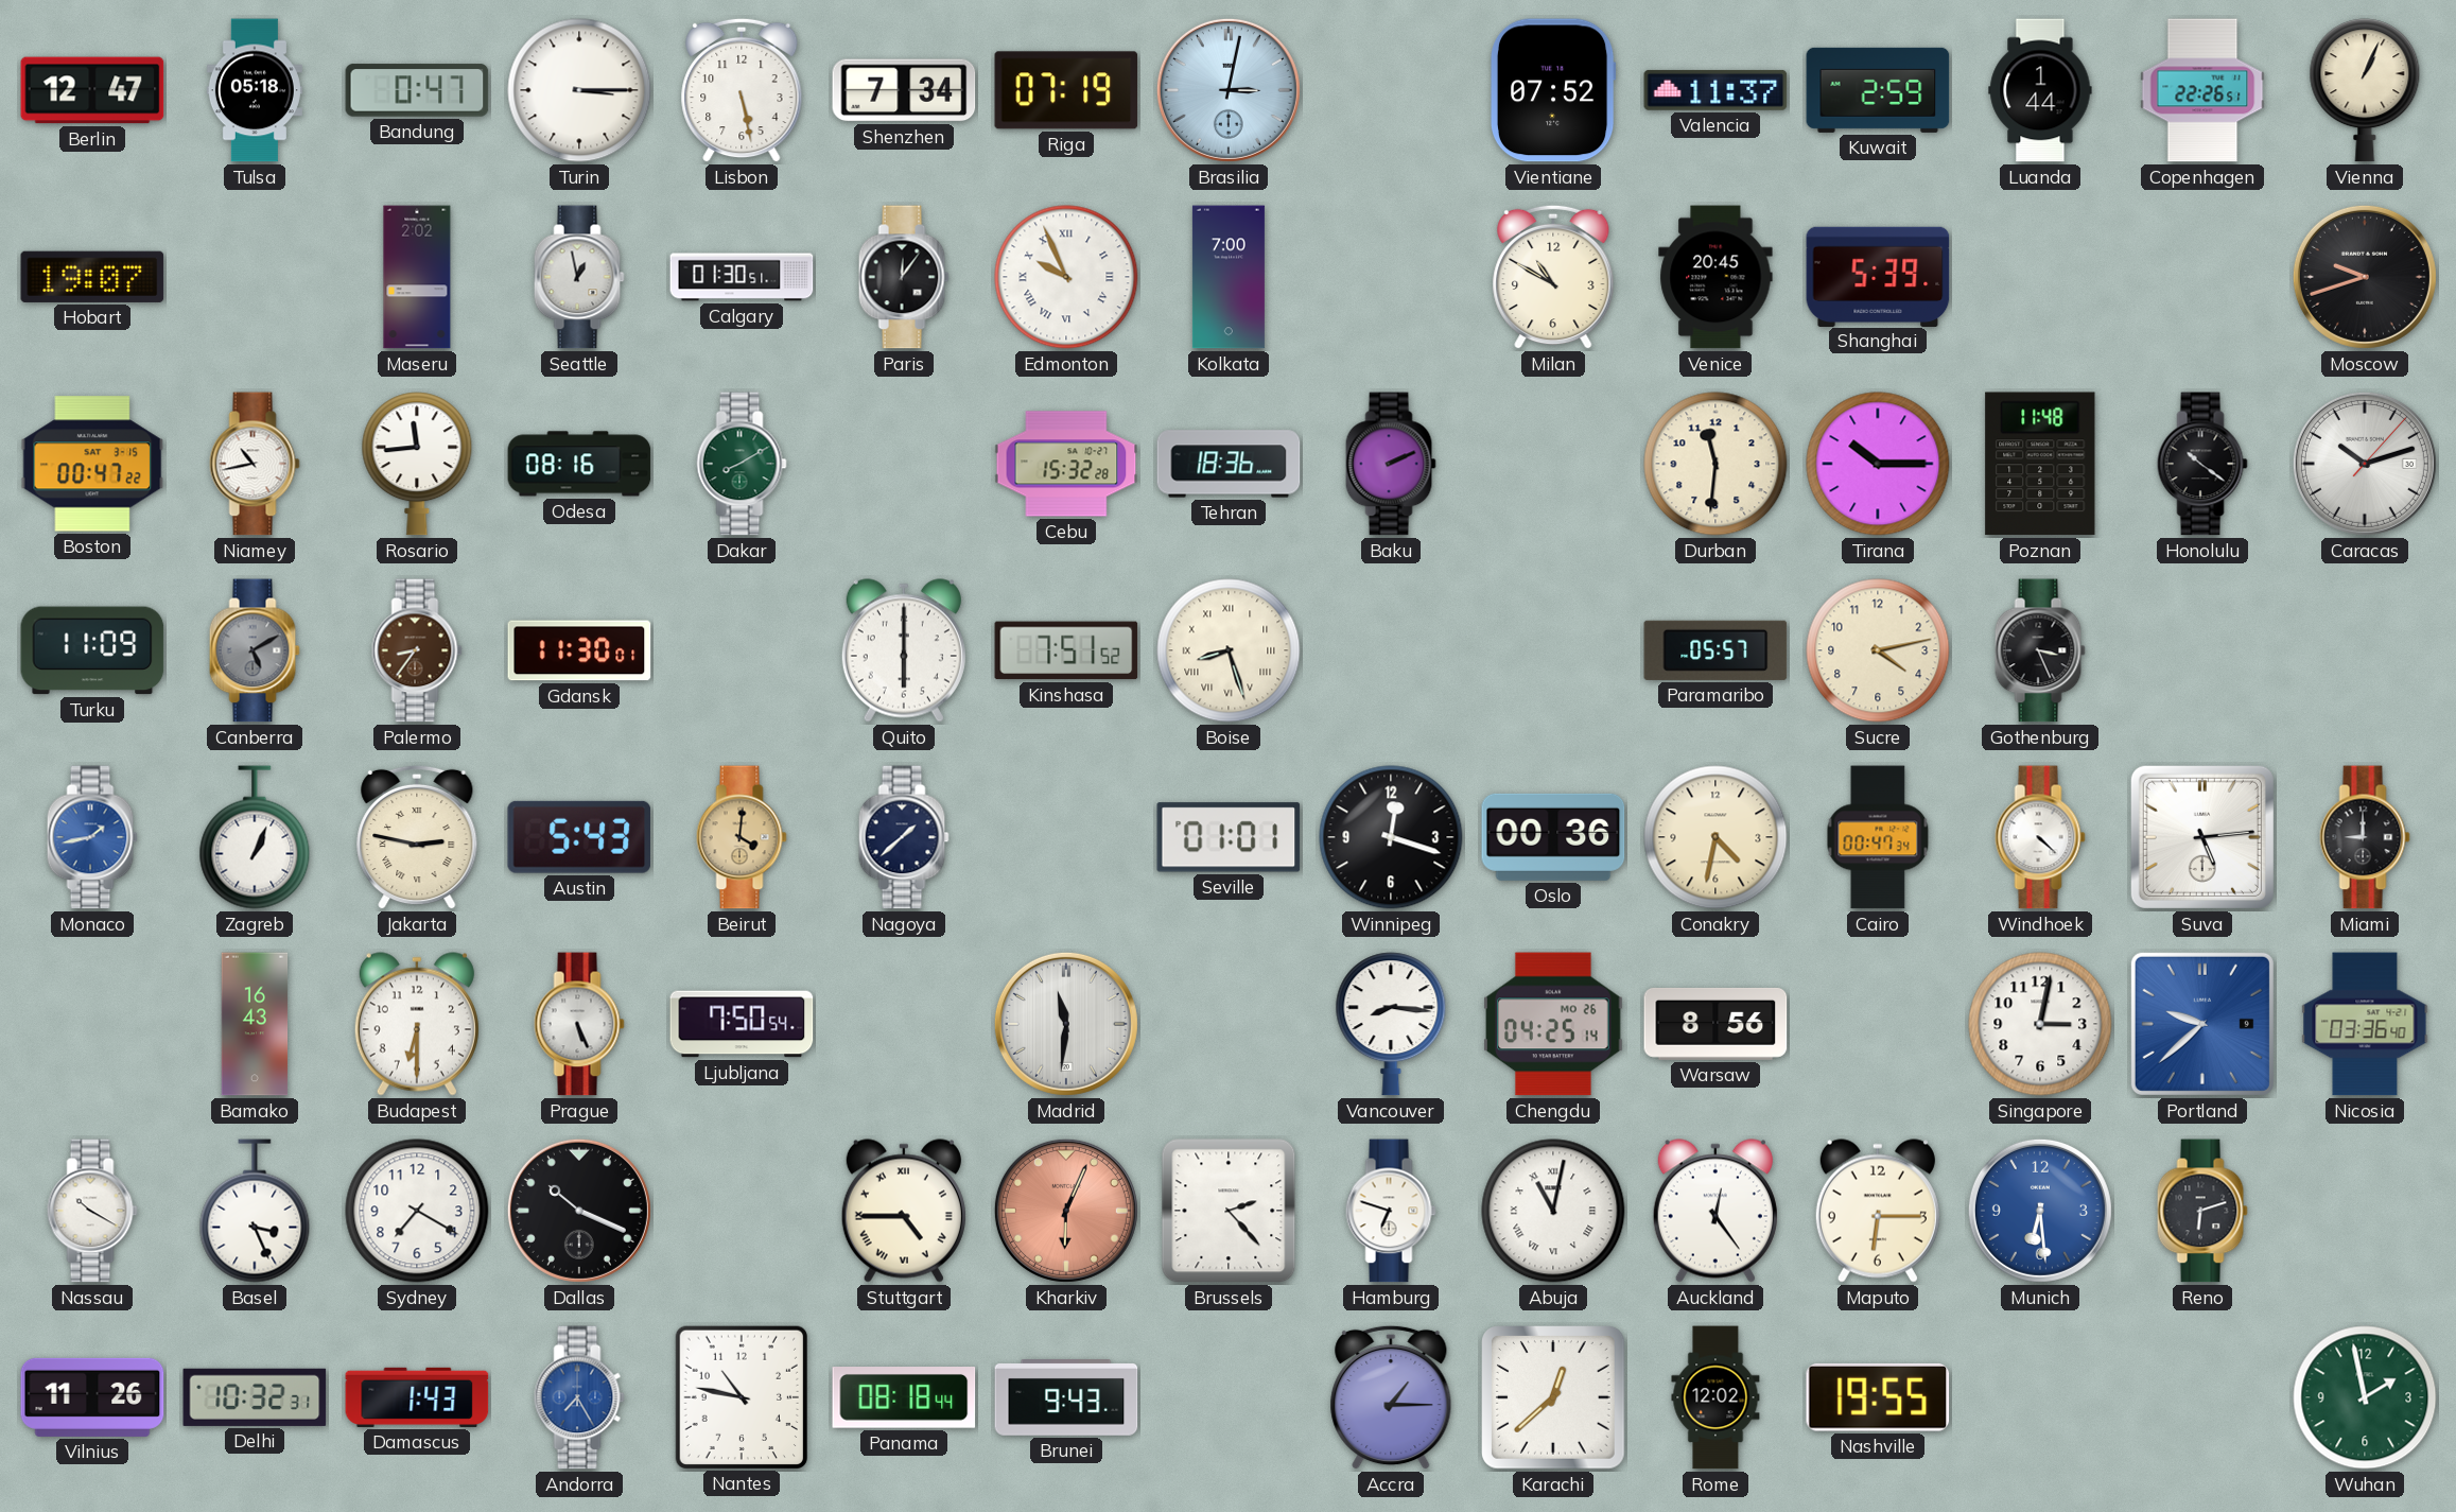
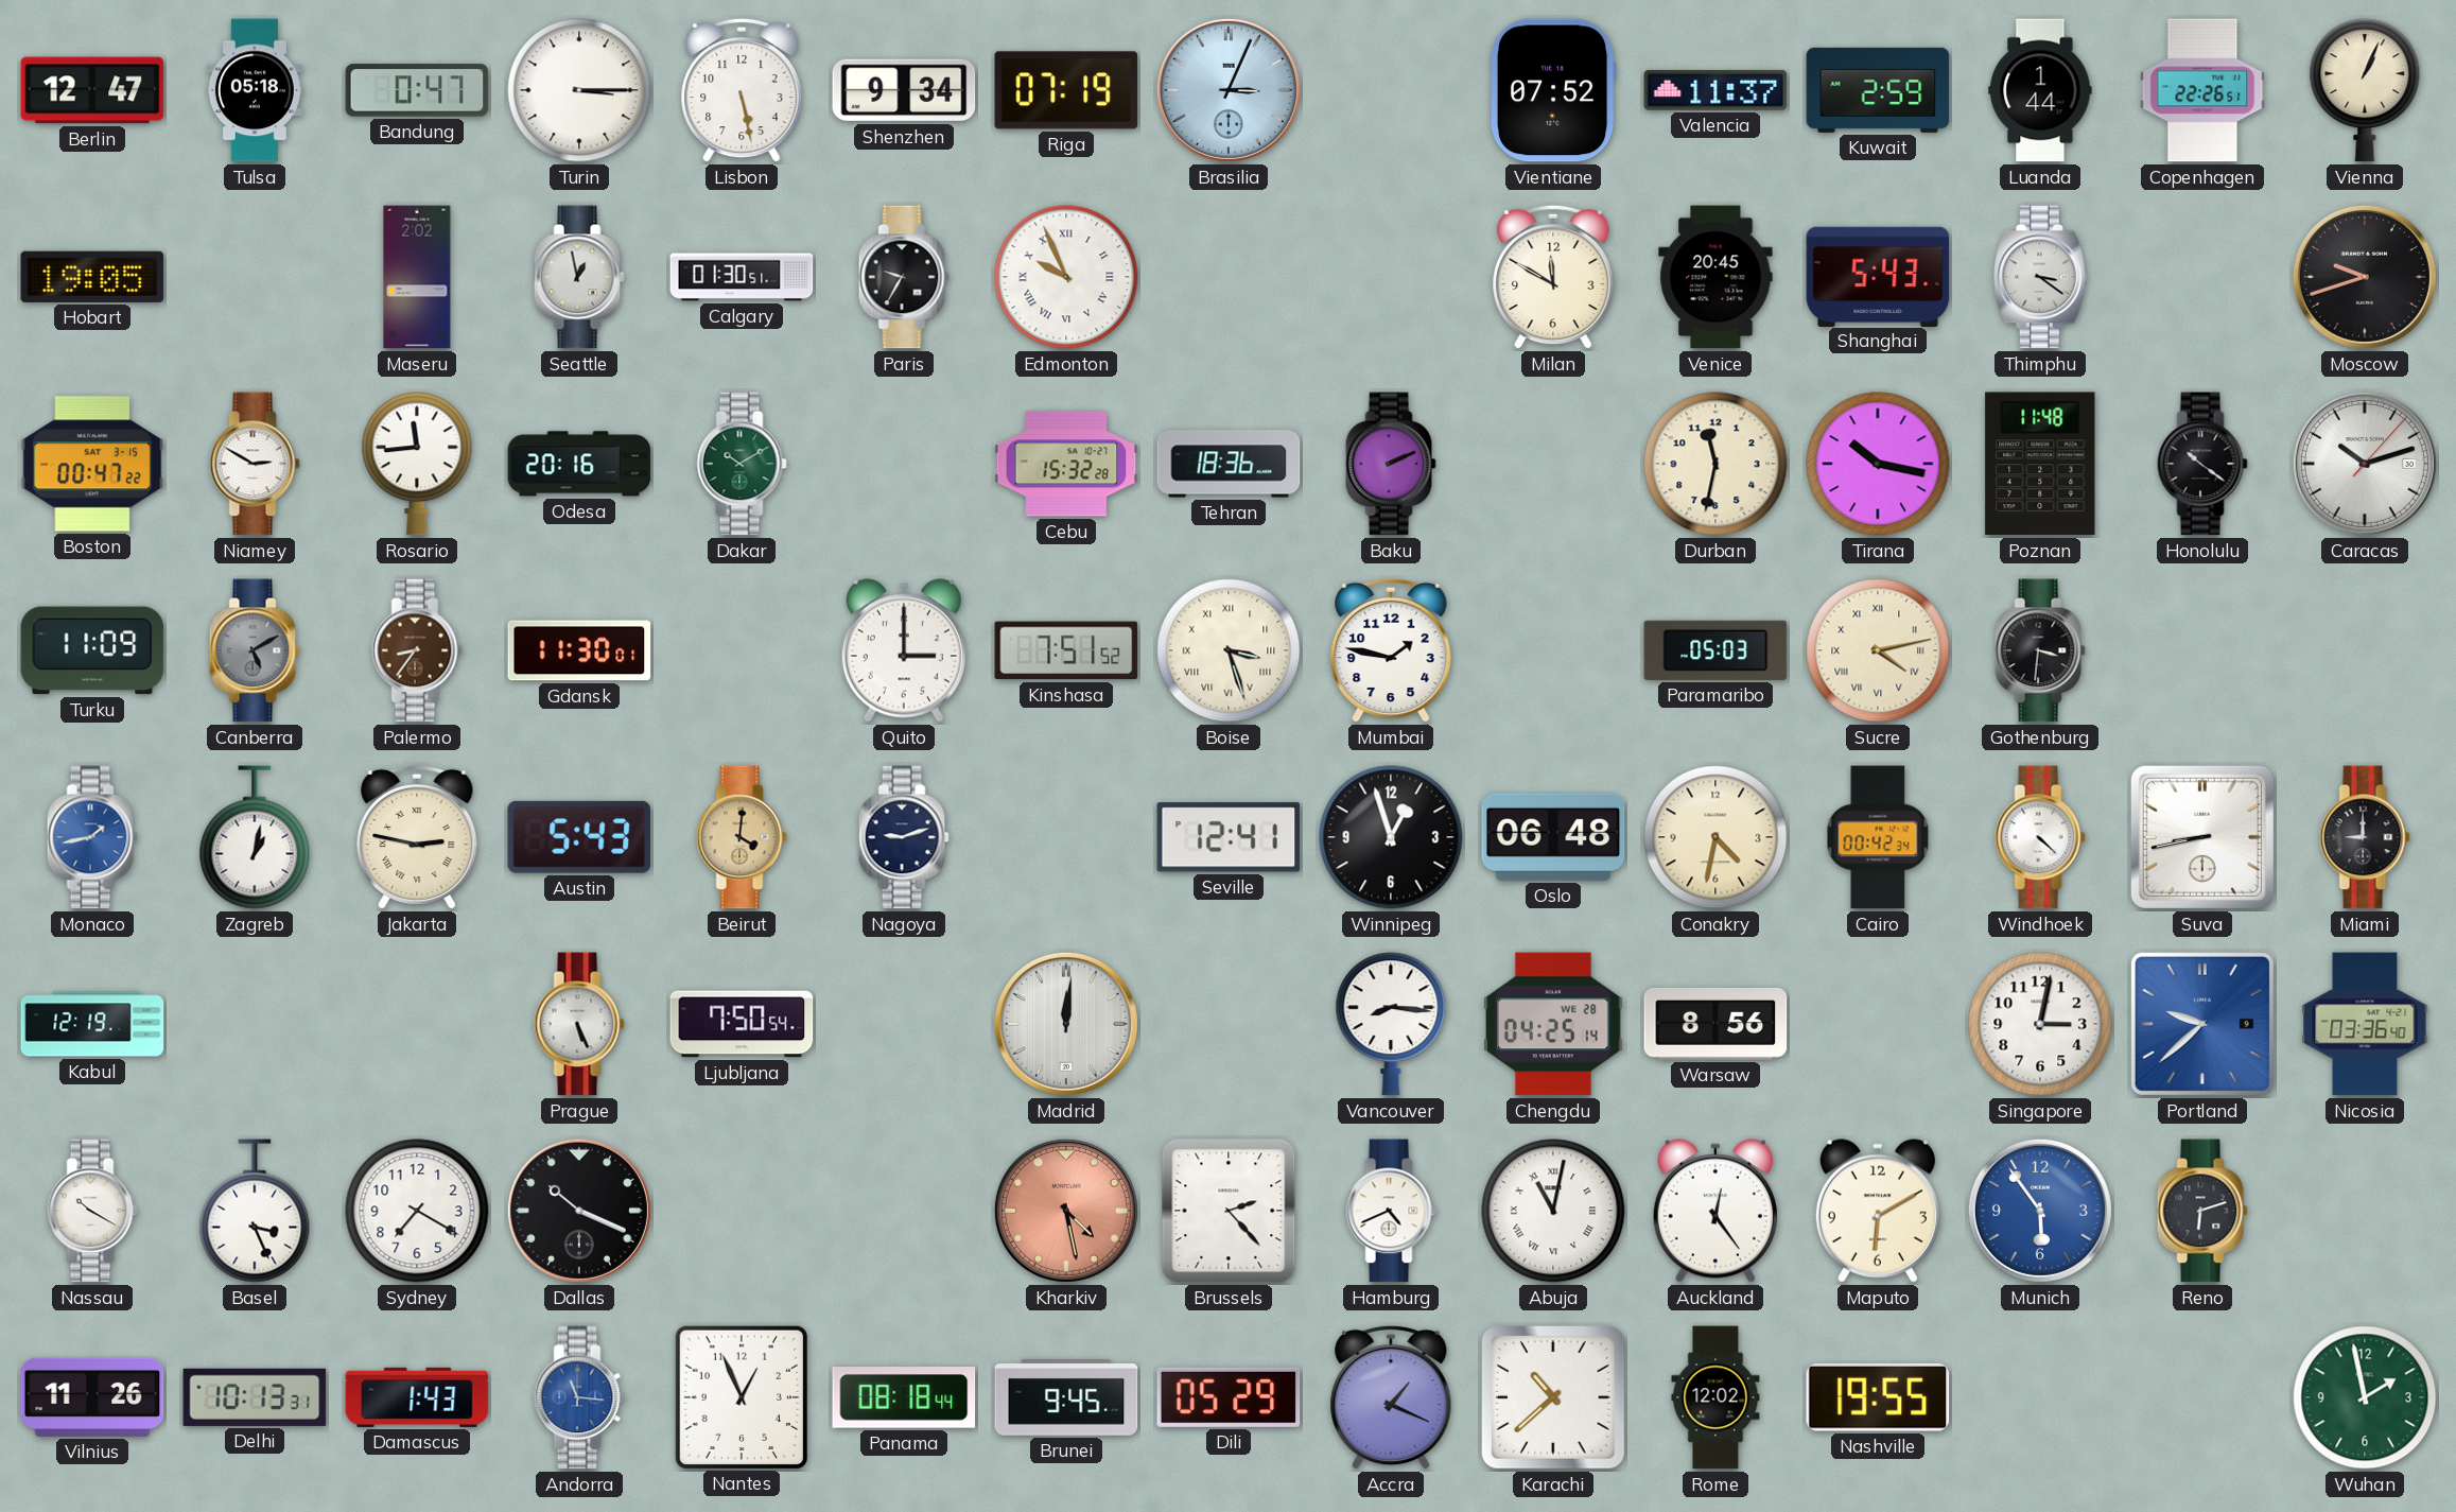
Shenzhen: 7:34 -> 9:34
Brasilia: 3:02 -> 3:04
Hobart: 19:07 -> 19:05
Paris: 12:06 -> 9:35
Kolkata: 7:00 -> none
Milan: 10:50 -> 11:50
Shanghai: 5:39 -> 5:43
Thimphu: none -> 3:21
Niamey: 10:43 -> 2:50
Odesa: 08:16 -> 20:16
Dakar: 8:10 -> 10:10
Durban: 11:31 -> 11:32
Tirana: 10:15 -> 10:17
Quito: 6:00 -> 3:00
Boise: 8:27 -> 3:27
Mumbai: none -> 1:47
Paramaribo: 05:57 -> 05:03
Sucre numerals: Arabic -> Roman
Gothenburg: 3:26 -> 3:31
Zagreb: 1:04 -> 1:02
Nagoya: 1:38 -> 9:12
Seville: 01:01 -> 12:41
Winnipeg: 12:18 -> 12:57
Oslo: 00:36 -> 06:48
Cairo: 00:47 -> 00:42
Suva: 5:14 -> 8:43
Kabul: none -> 12:19
Bamako: 16:43 -> none
Budapest: 6:30 -> none
Madrid: 11:31 -> 12:01
Chengdu date: MO 26 -> WE 28
Stuttgart: 4:45 -> none
Kharkiv: 6:04 -> 4:28
Hamburg: 6:48 -> 4:41
Maputo: 6:15 -> 6:10
Munich: 6:29 -> 5:54
Delhi: 10:32 -> 10:13
Andorra: 7:25 -> 11:16
Nantes: 10:47 -> 12:56
Brunei: 9:43 -> 9:45
Dili: none -> 05:29
Accra: 1:15 -> 1:19
Karachi: 12:38 -> 10:38
